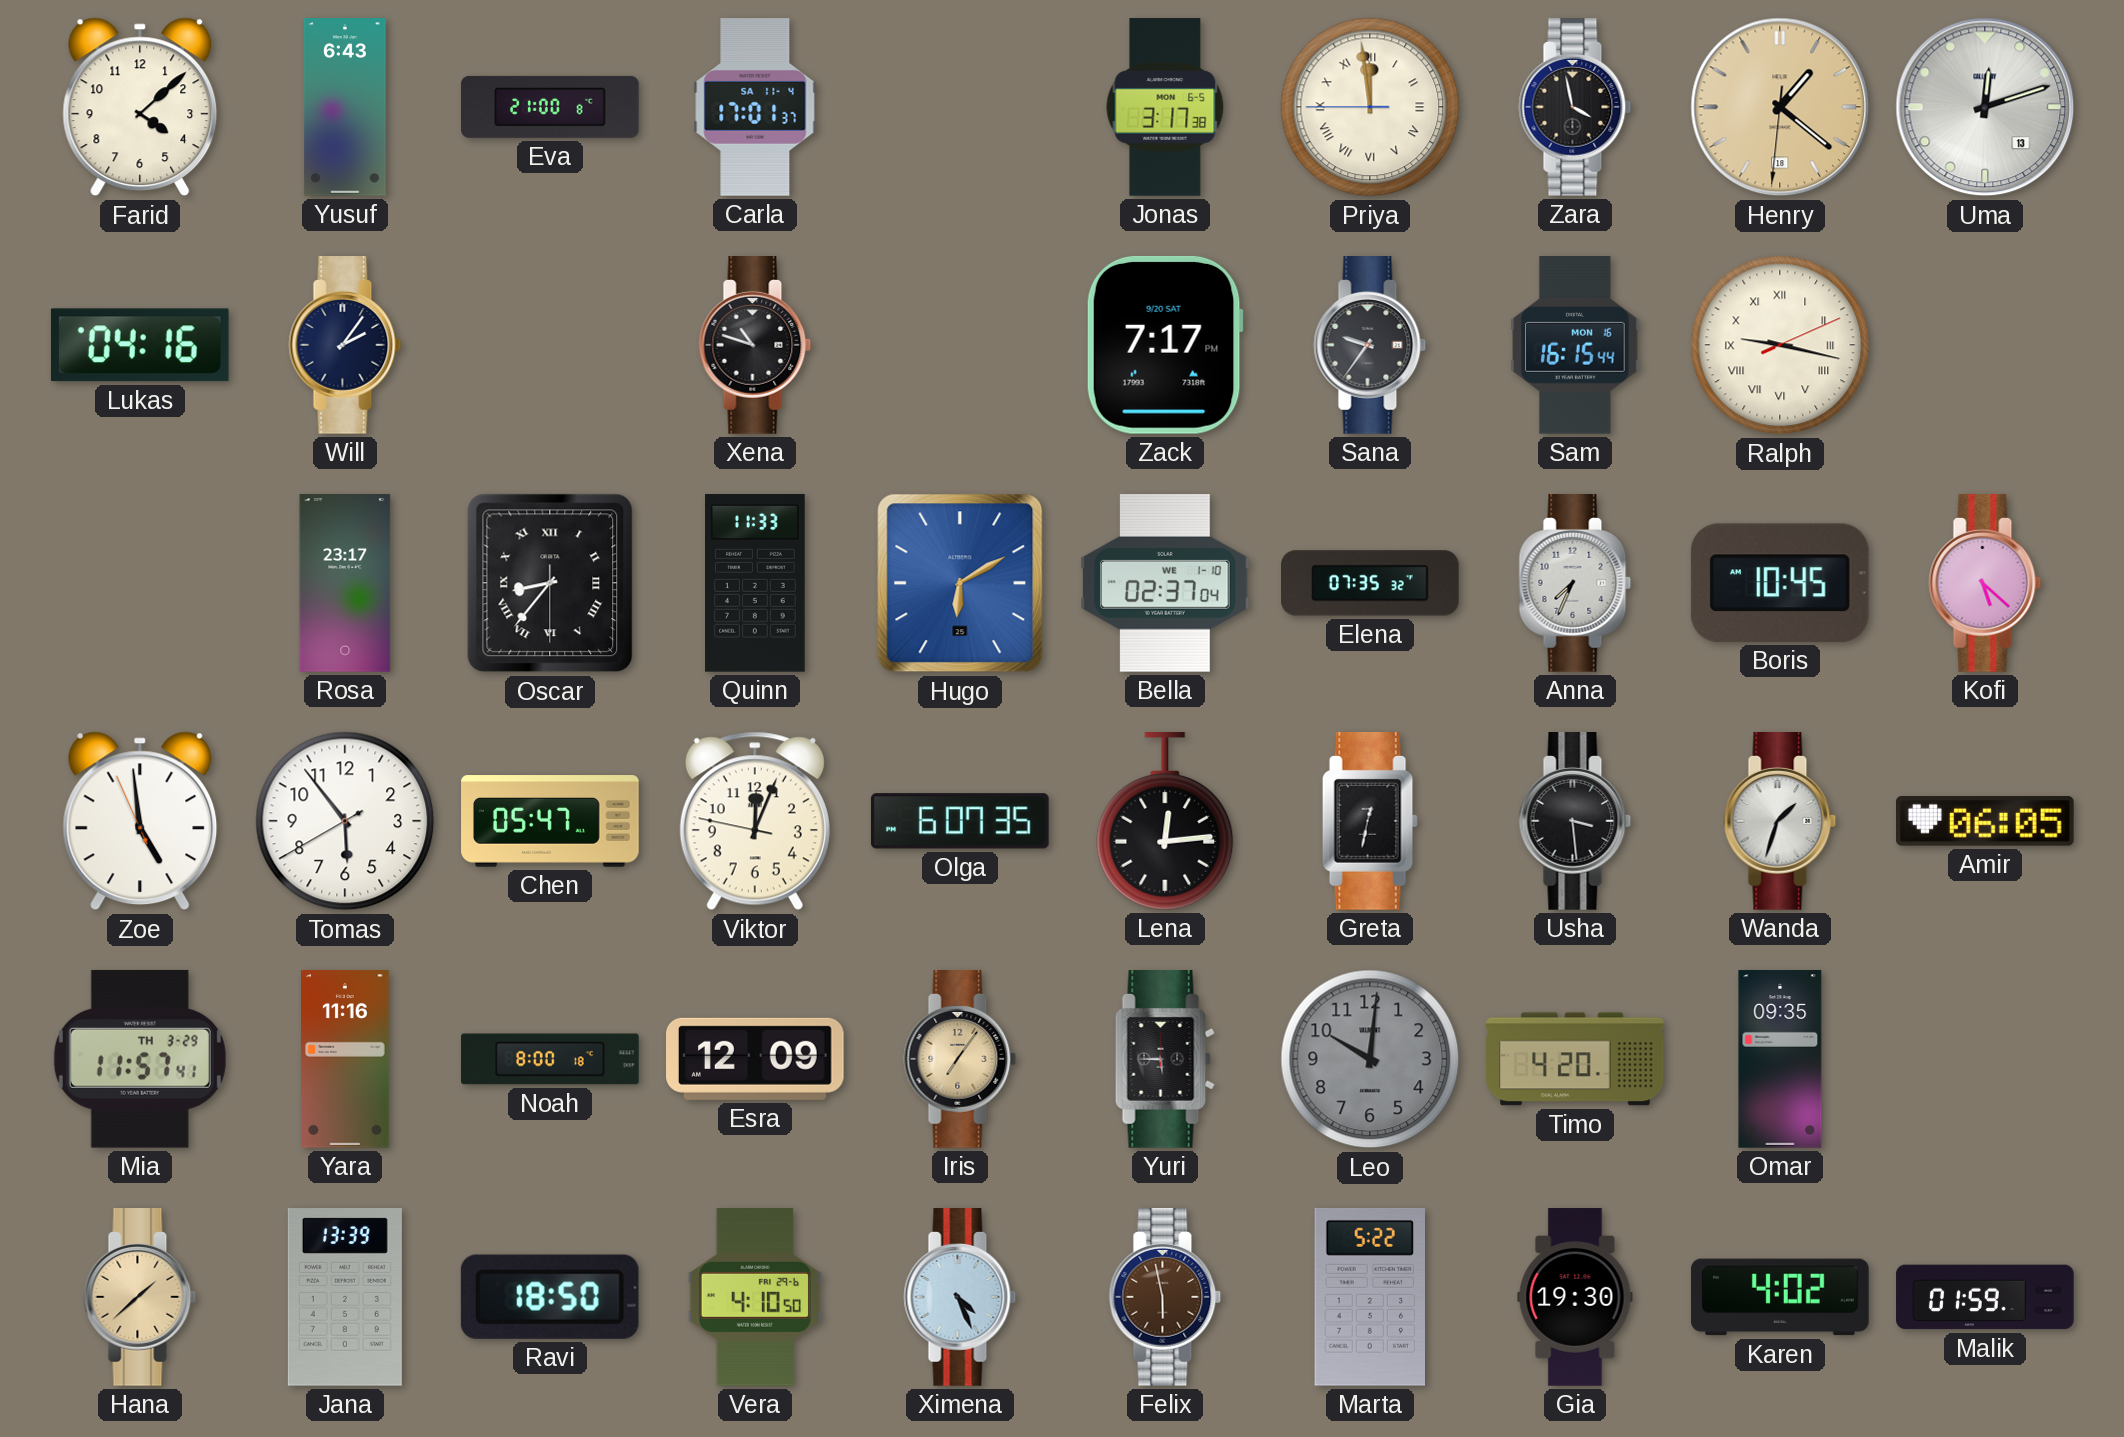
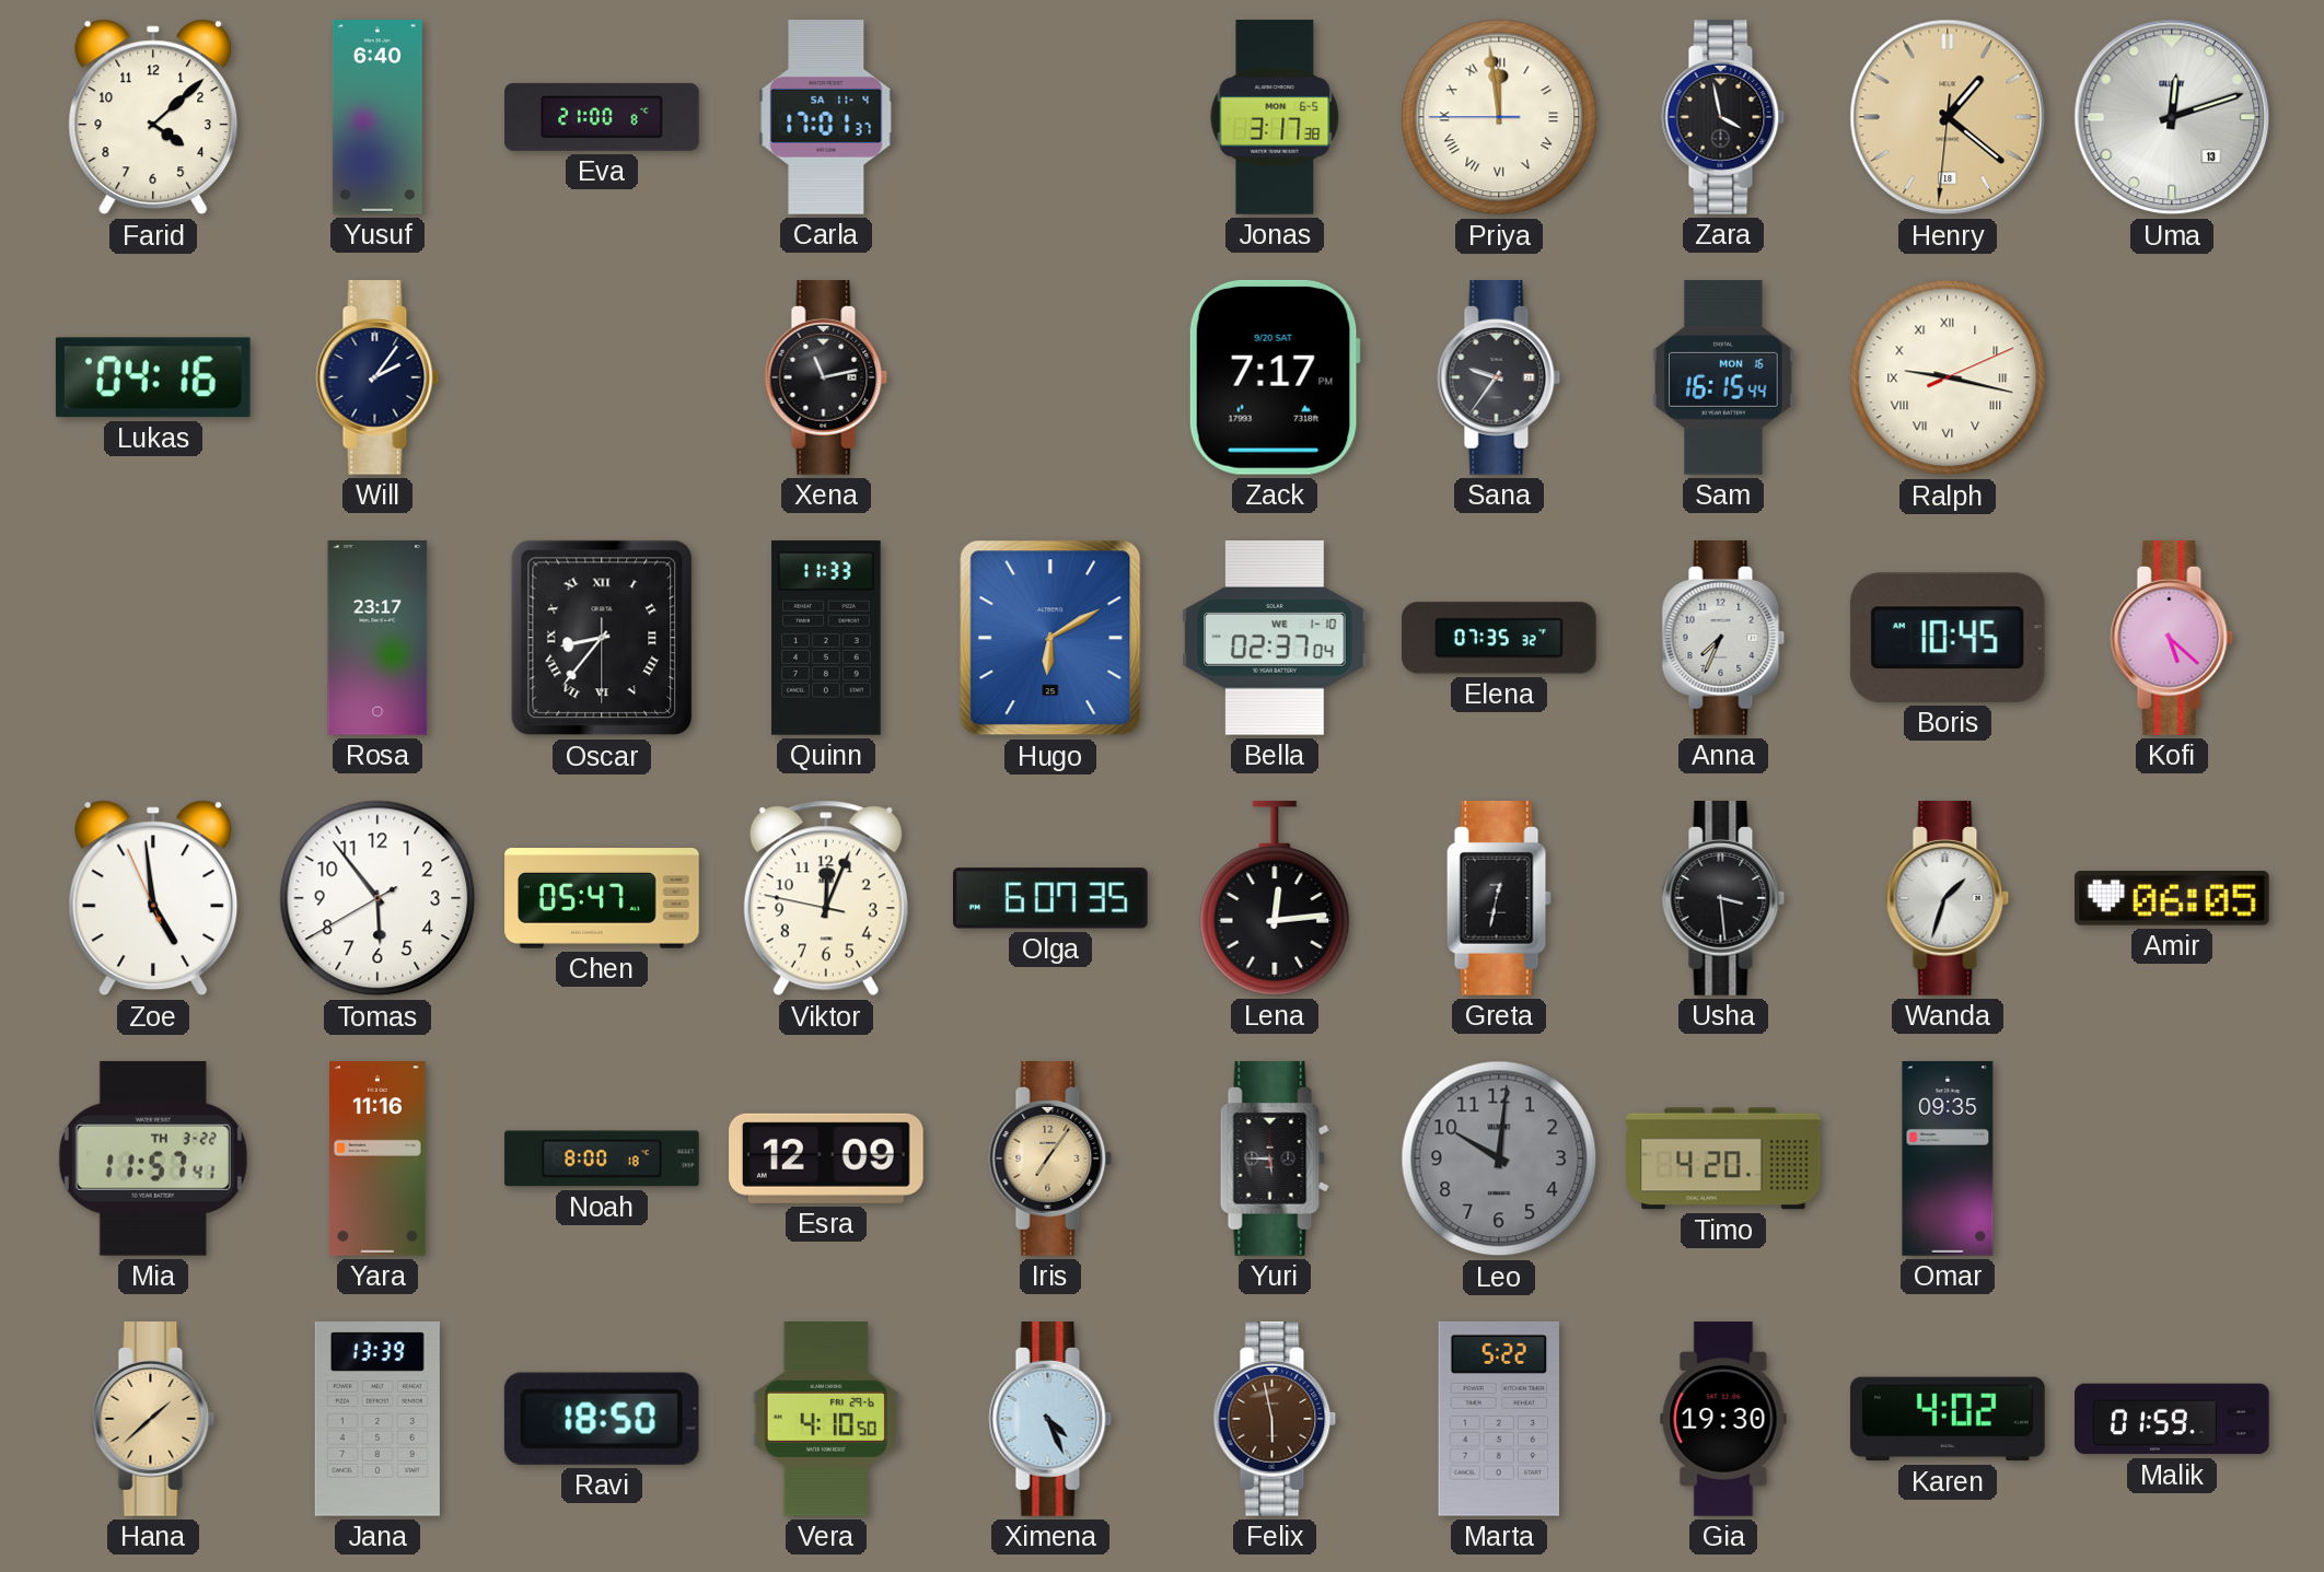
Yusuf: 6:43 -> 6:40
Xena: 10:48 -> 11:13
Mia date: TH 3-29 -> TH 3-22
